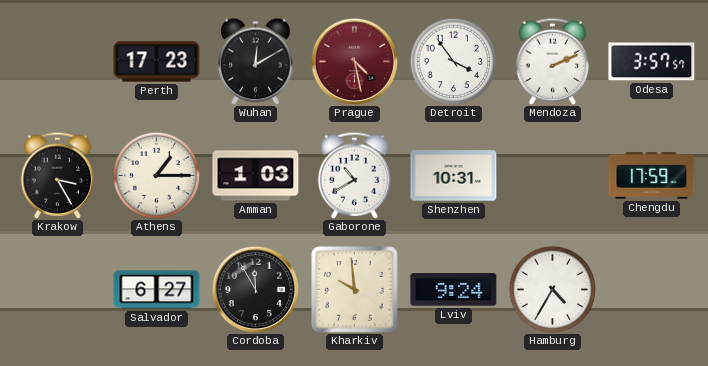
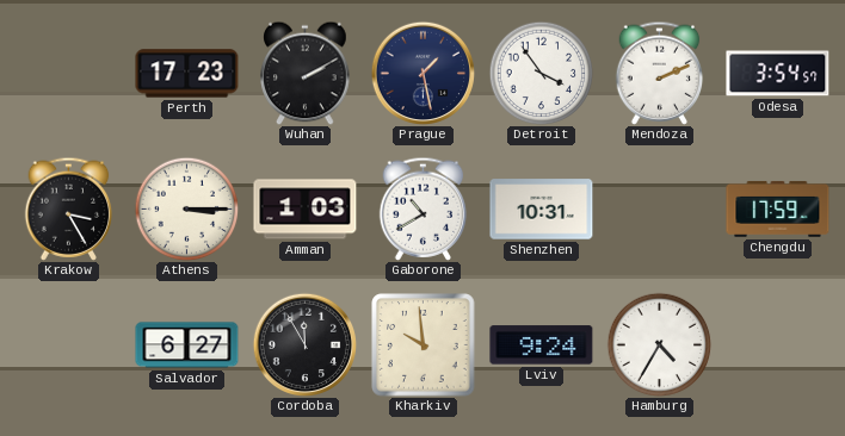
Wuhan: 12:10 -> 2:10
Prague: 4:28 -> 1:28
Prague dial: burgundy -> navy
Odesa: 3:57 -> 3:54
Athens: 1:15 -> 3:15
